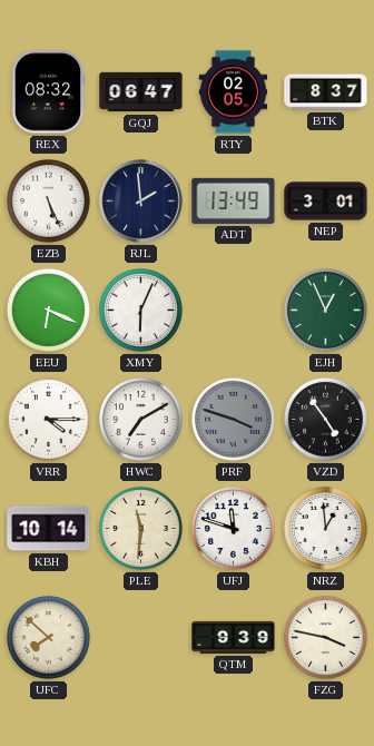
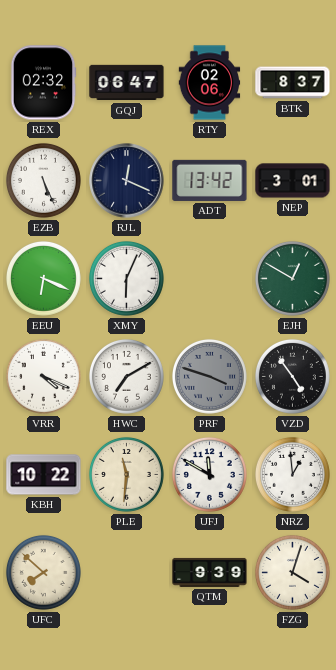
REX: 08:32 -> 02:32
RTY: 02:05 -> 02:06
RJL: 1:59 -> 12:19
ADT: 13:49 -> 13:42
EJH: 12:56 -> 12:50
VRR: 4:15 -> 4:19
KBH: 10:14 -> 10:22
UFJ: 11:48 -> 11:50
FZG: 3:47 -> 4:03
